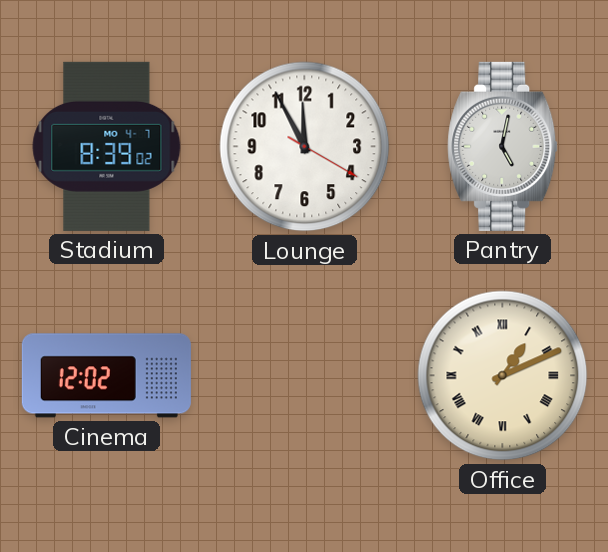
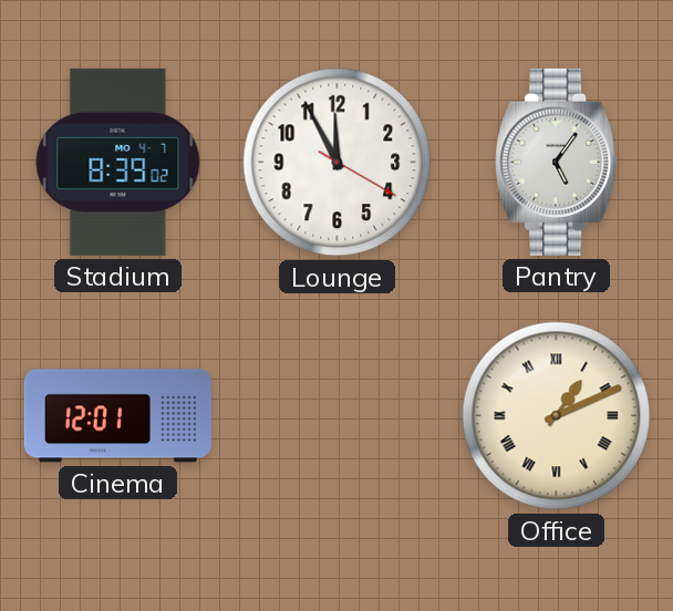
Pantry: 5:02 -> 5:06
Cinema: 12:02 -> 12:01
